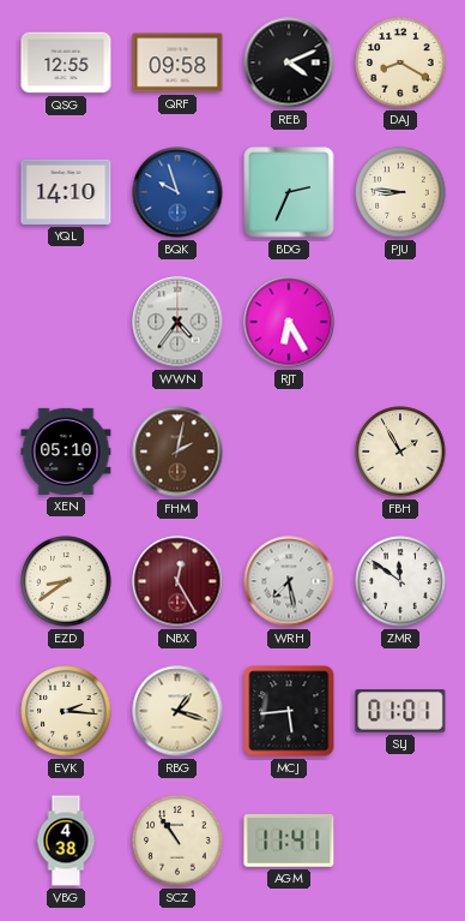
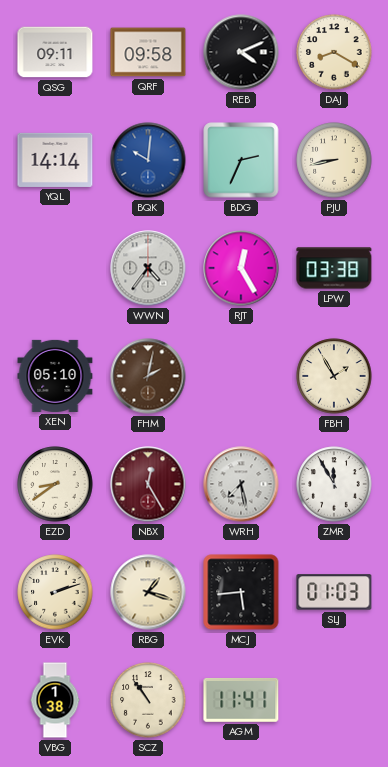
QSG: 12:55 -> 09:11
YQL: 14:10 -> 14:14
BQK: 9:57 -> 10:01
PJU: 8:46 -> 8:43
RJT: 6:25 -> 12:25
LPW: none -> 03:38
ZMR: 11:51 -> 11:55
EVK: 2:16 -> 2:12
SLJ: 01:01 -> 01:03
VBG: 4:38 -> 1:38
